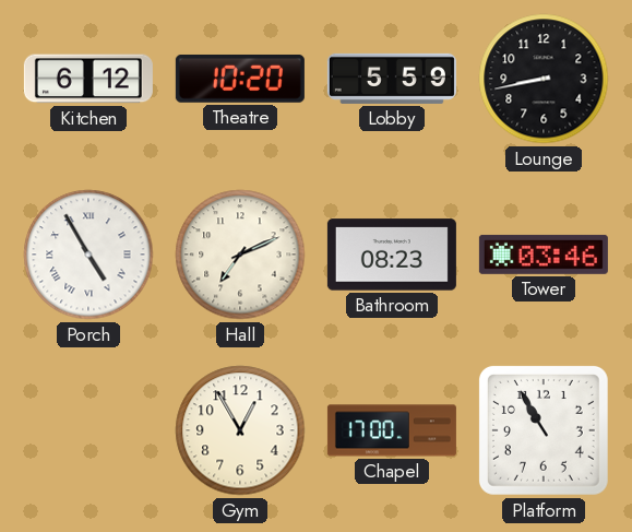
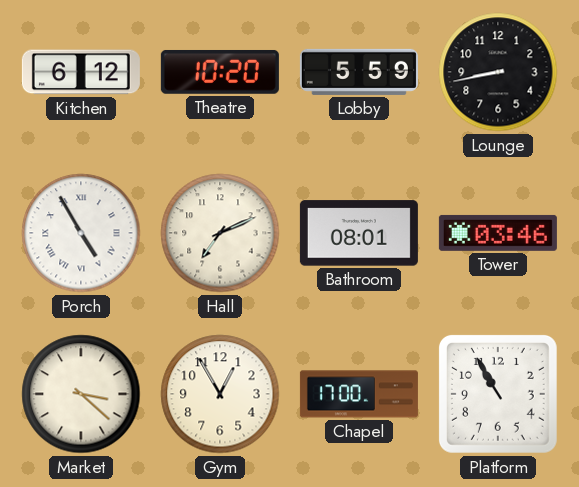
Bathroom: 08:23 -> 08:01
Market: none -> 3:22
